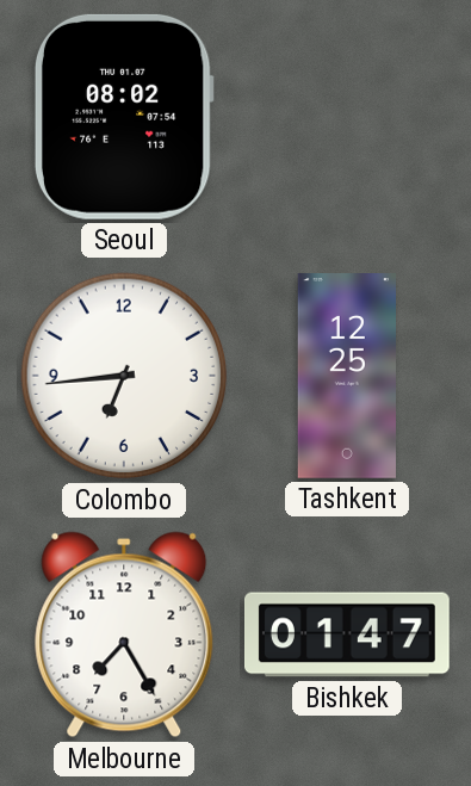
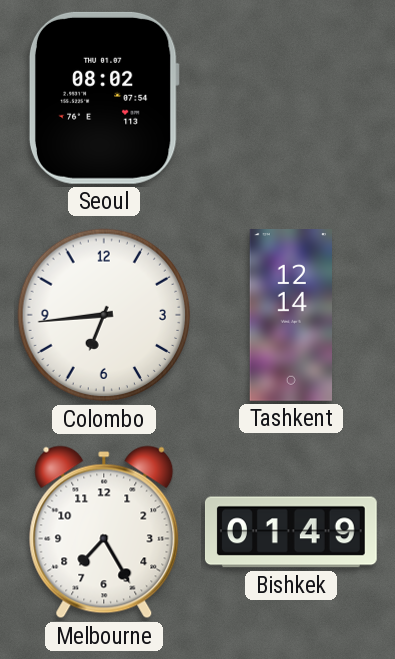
Tashkent: 12:25 -> 12:14
Bishkek: 01:47 -> 01:49
